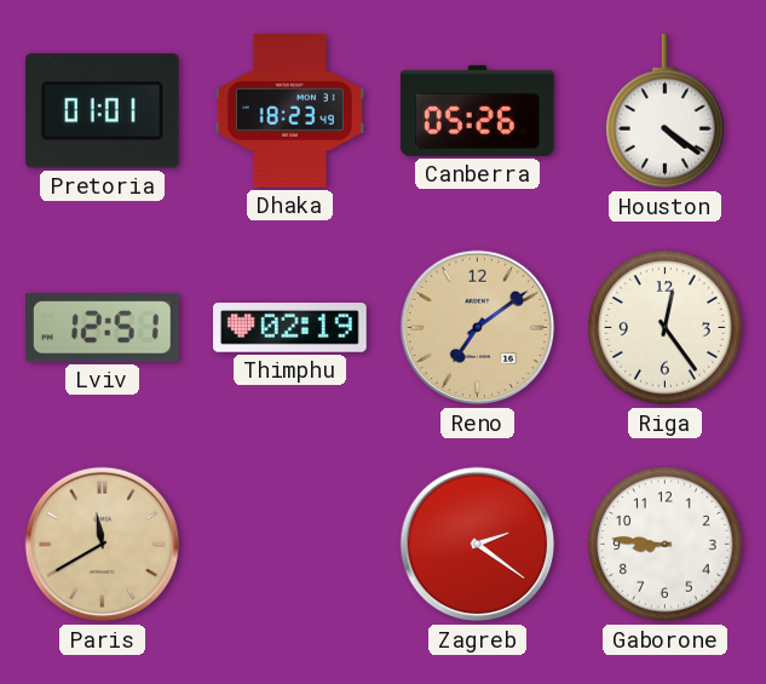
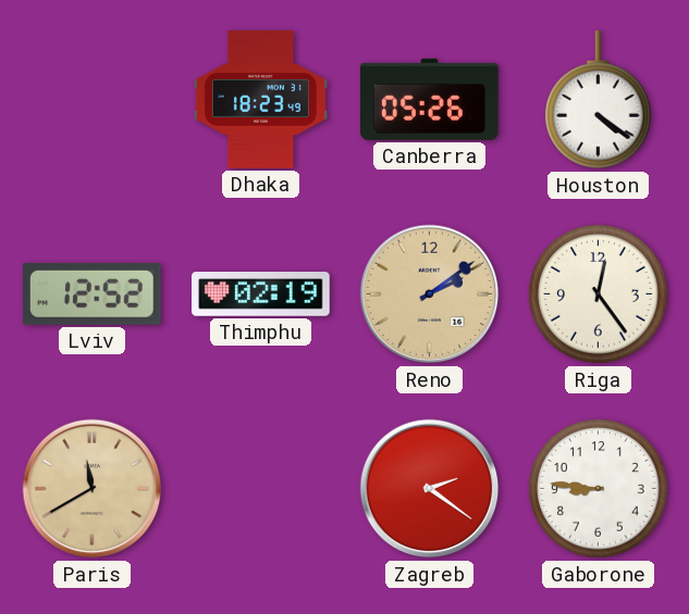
Pretoria: 01:01 -> none
Lviv: 12:51 -> 12:52
Reno: 7:09 -> 2:09
